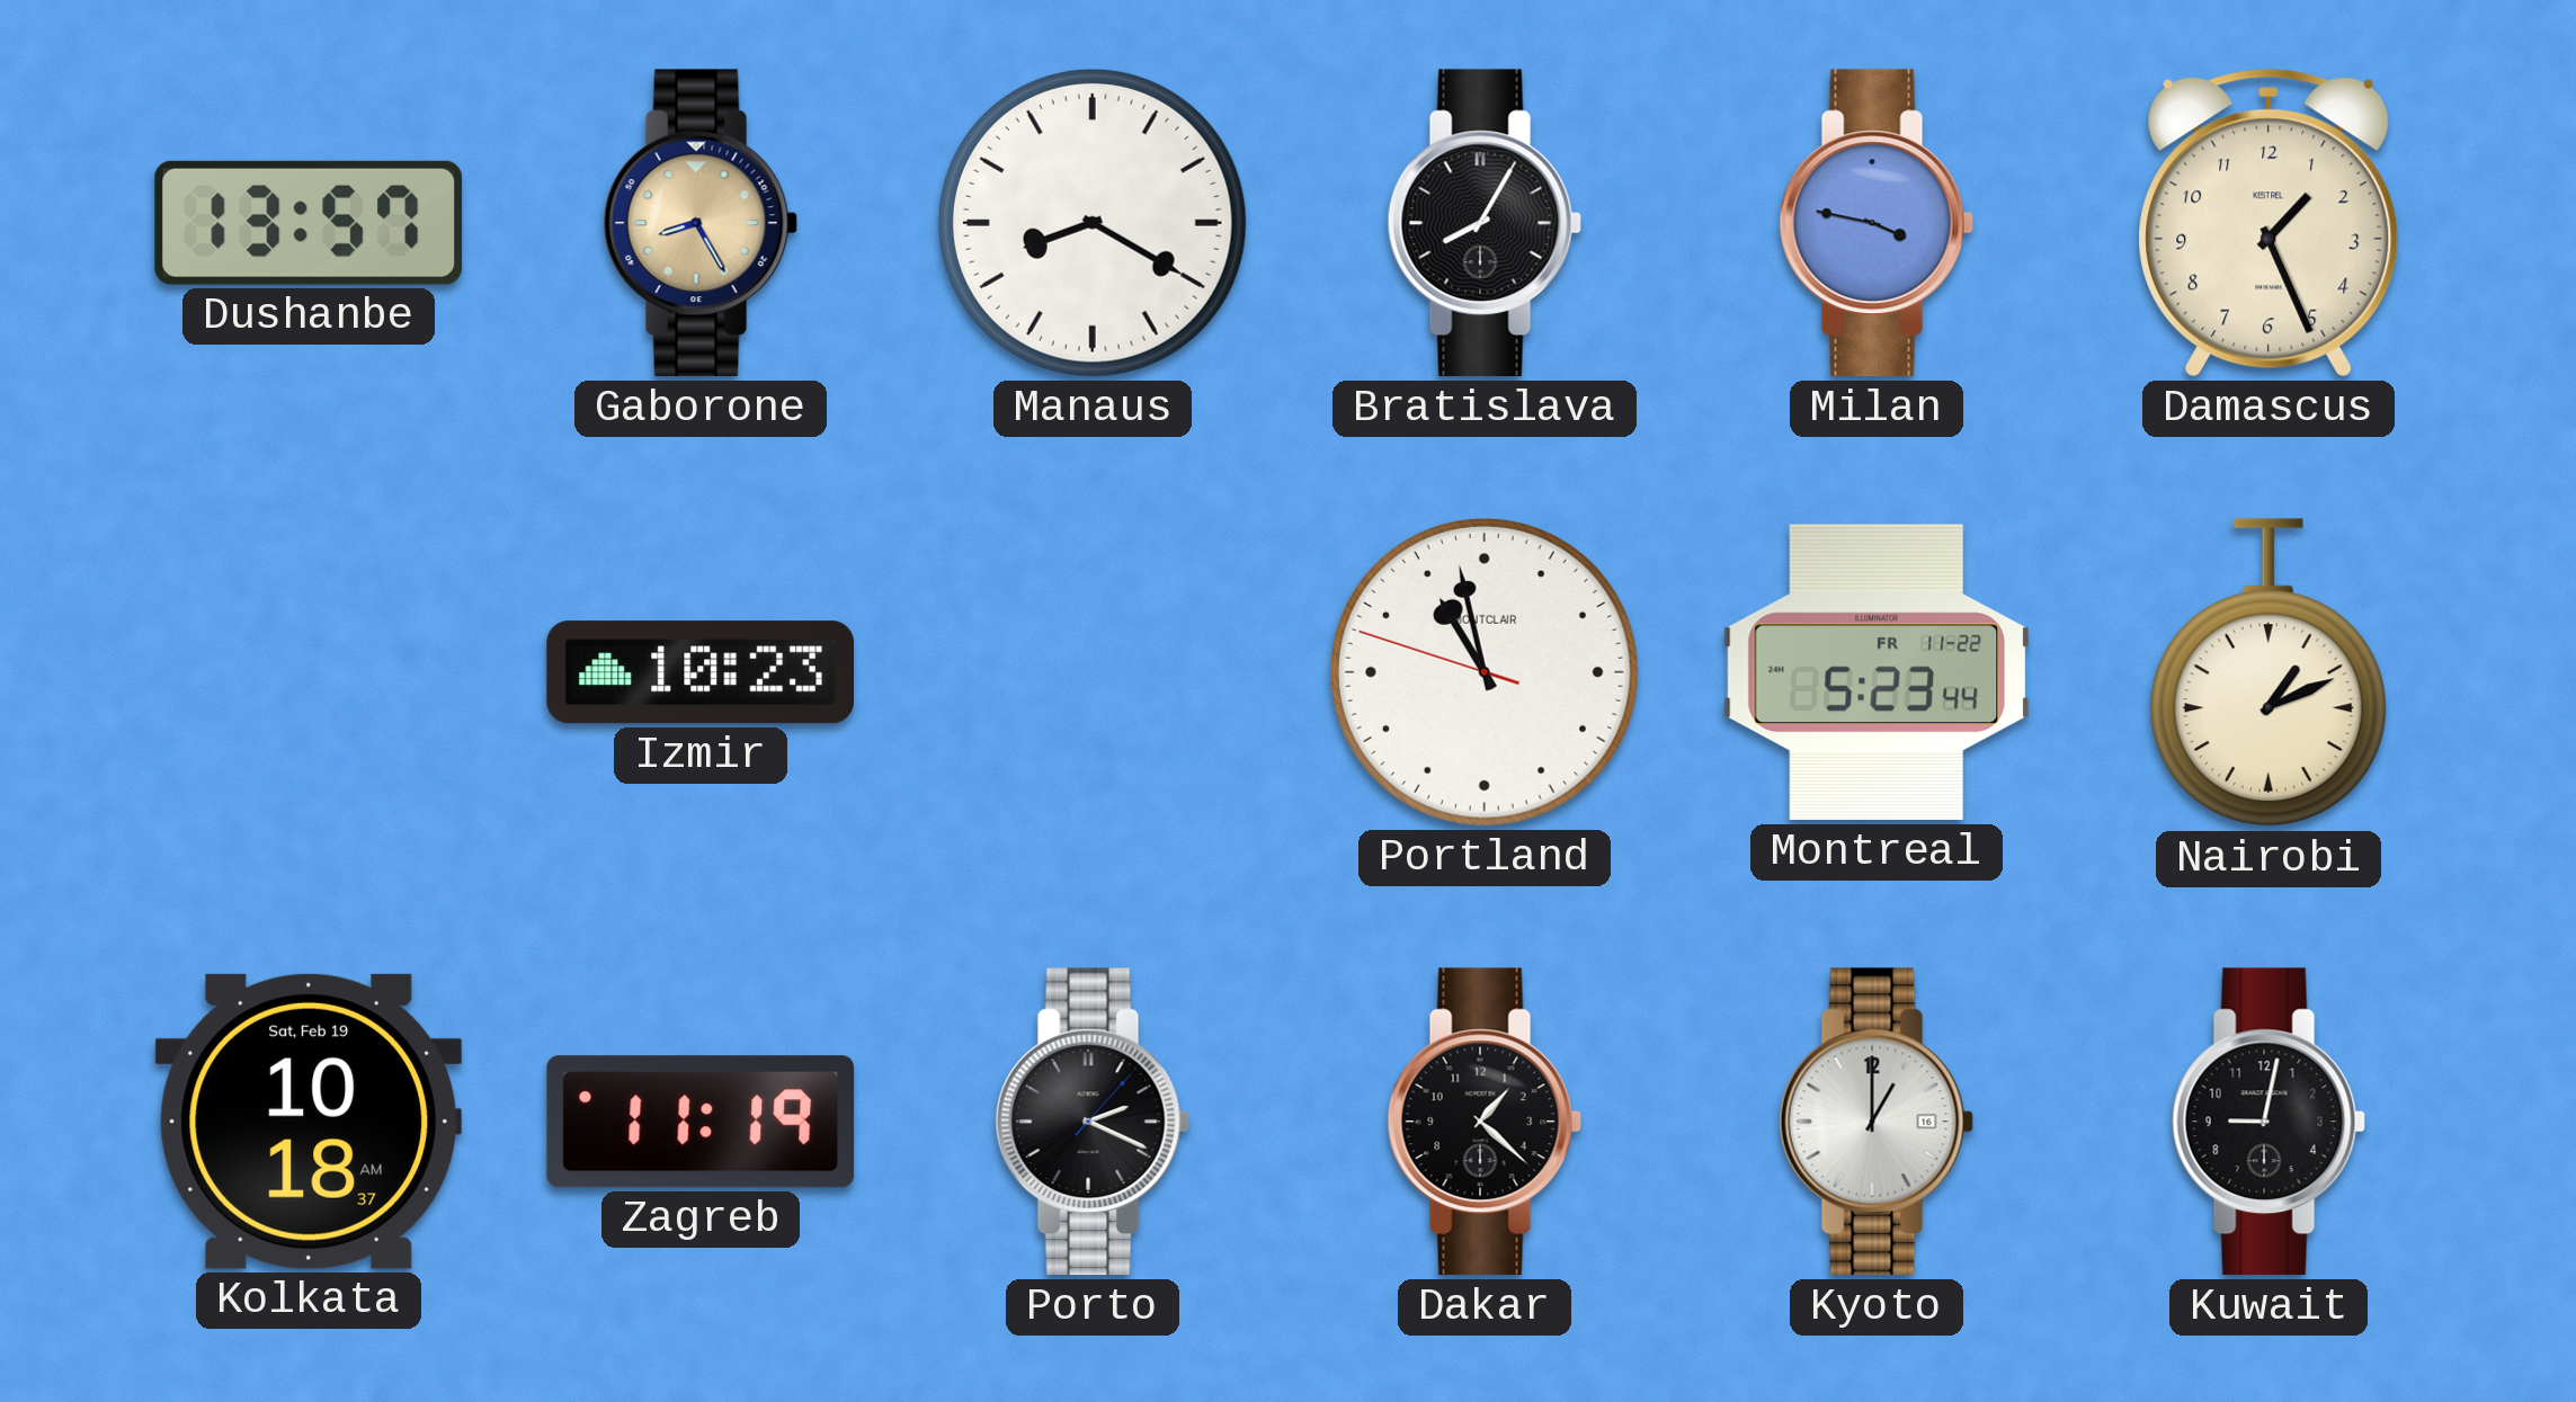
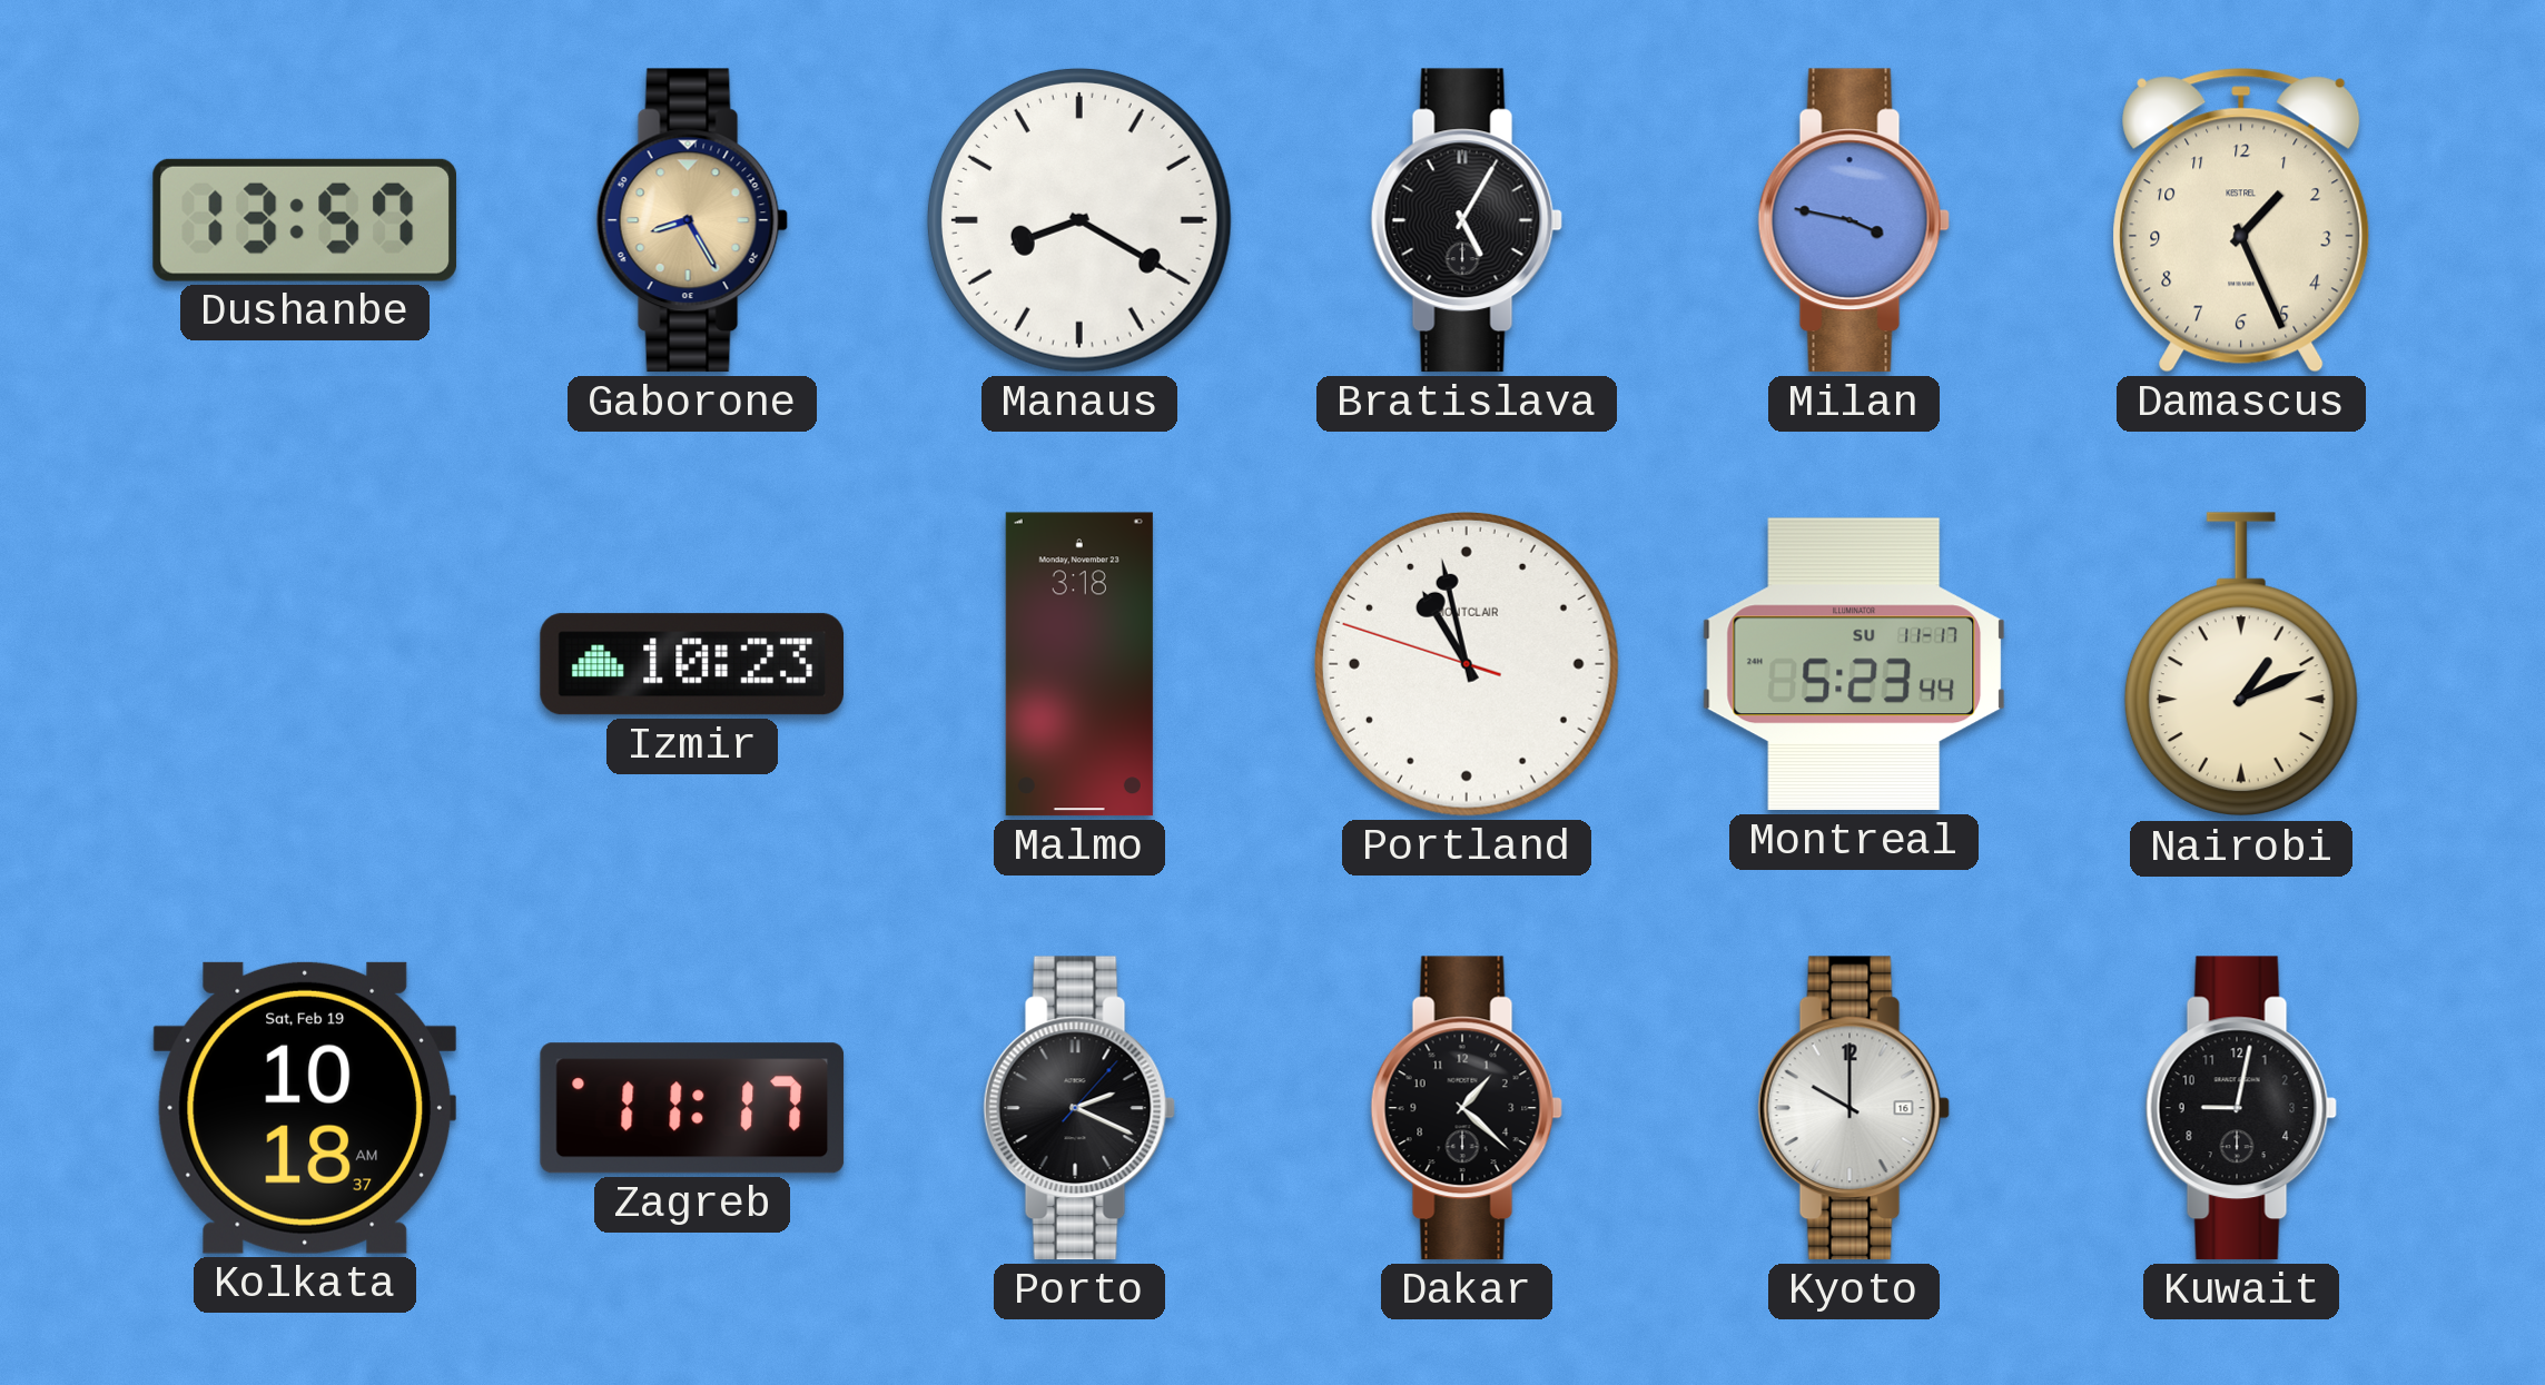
Bratislava: 8:05 -> 5:05
Malmo: none -> 3:18
Montreal date: FR 11-22 -> SU 11-17
Zagreb: 11:19 -> 11:17
Kyoto: 1:00 -> 10:00
